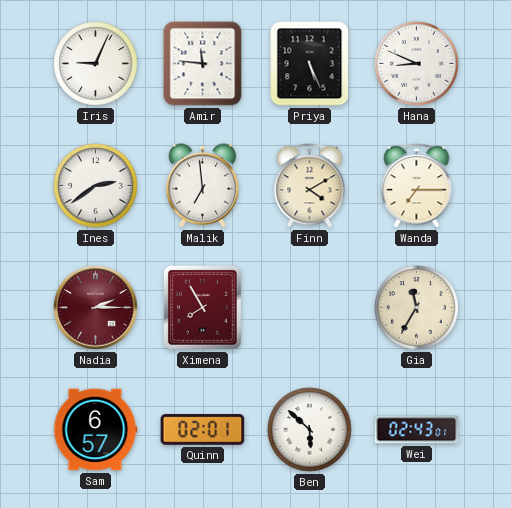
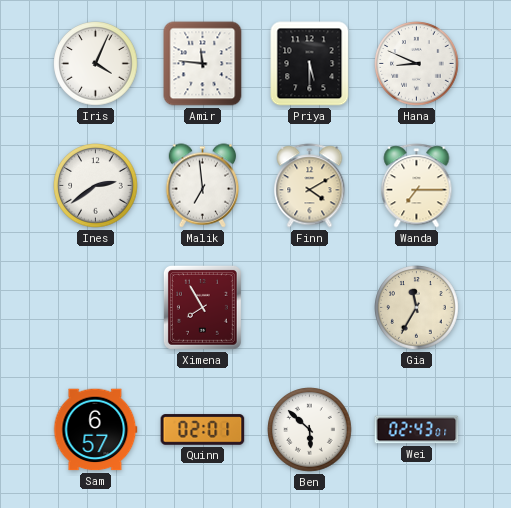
Iris: 9:04 -> 4:04
Priya: 5:26 -> 5:30
Nadia: 2:15 -> none
